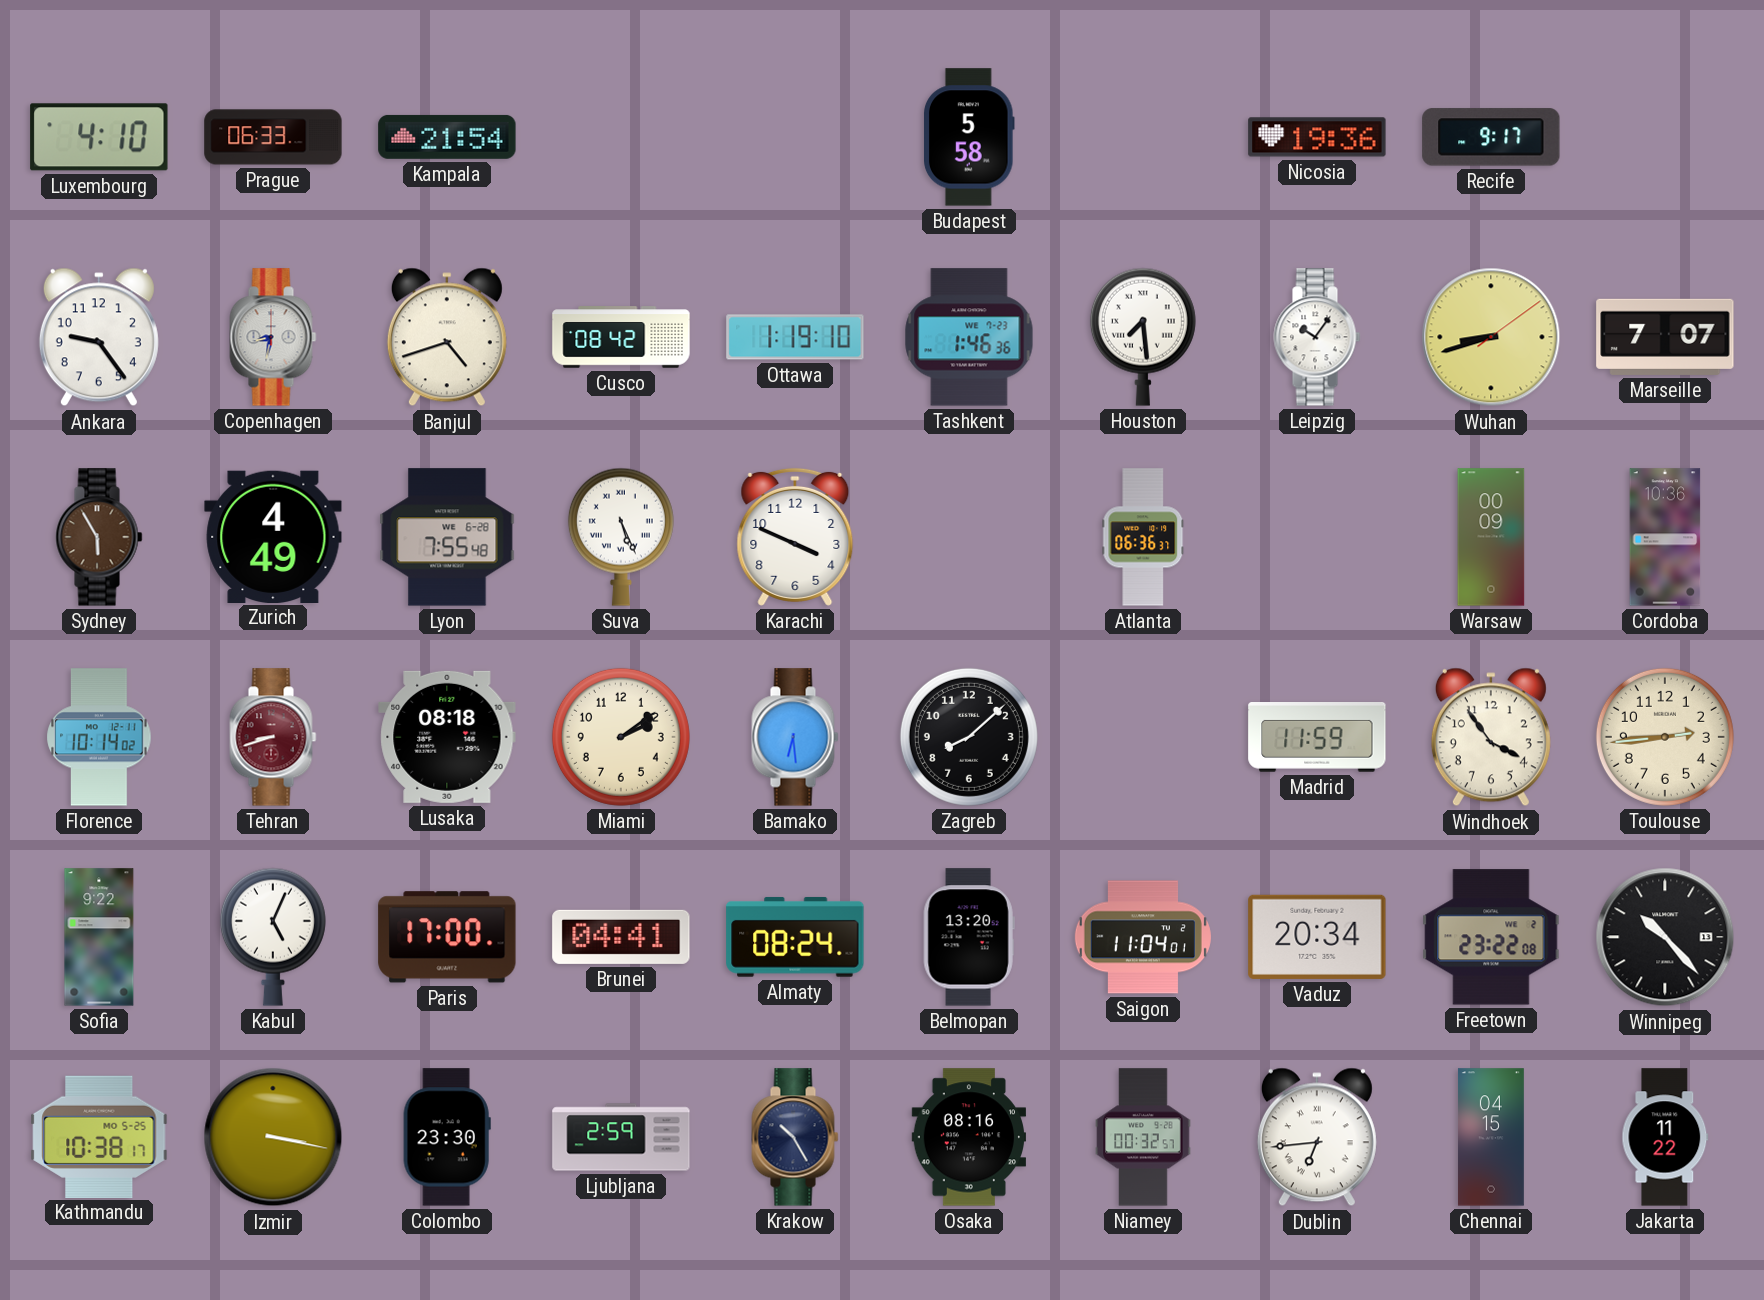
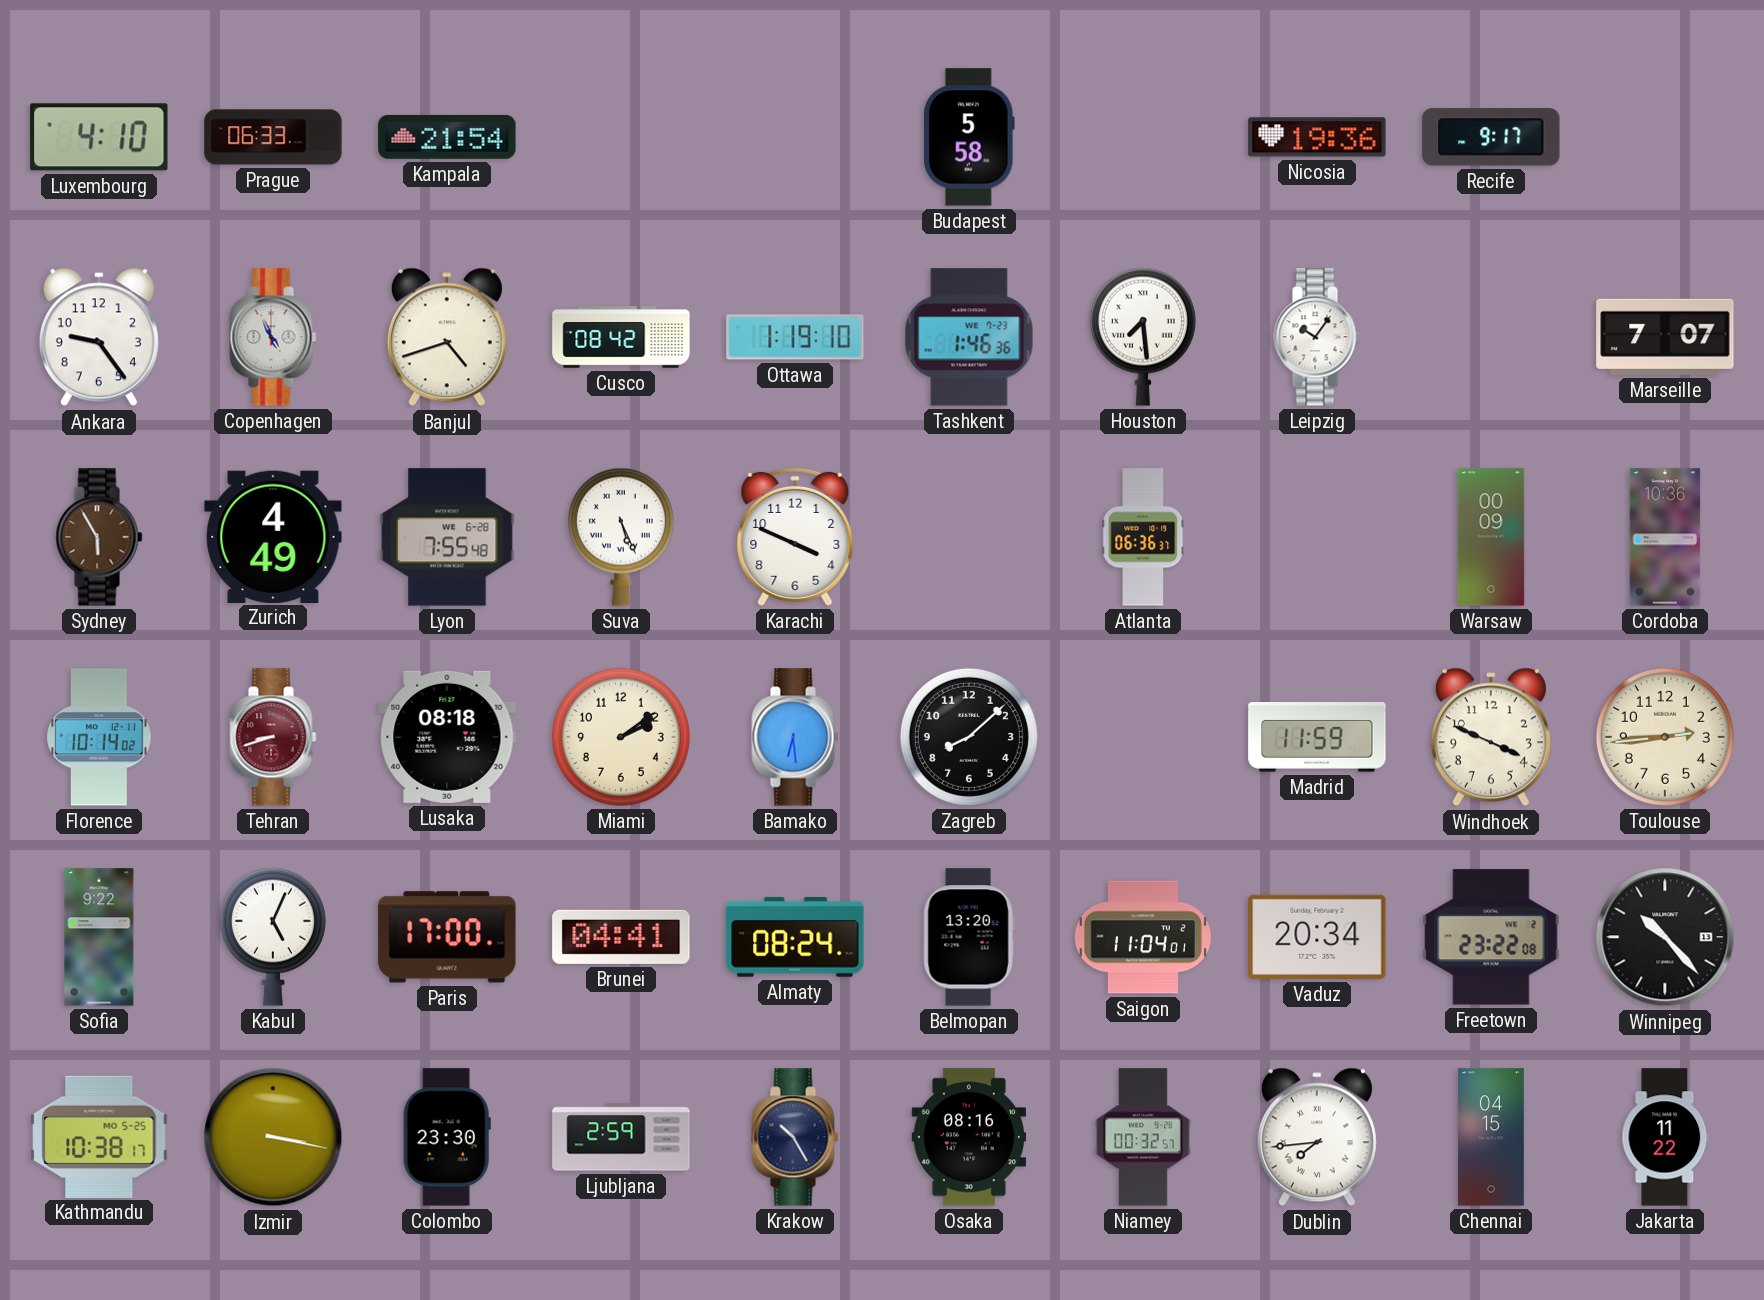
Copenhagen: 8:32 -> 4:56
Wuhan: 8:42 -> none
Windhoek: 3:54 -> 3:49
Dublin: 6:44 -> 7:44
